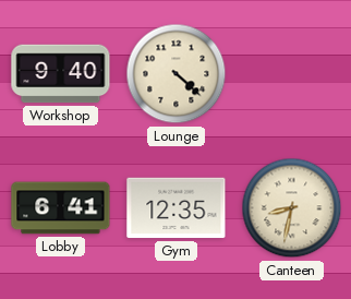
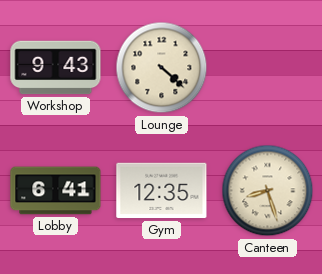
Workshop: 9:40 -> 9:43
Canteen: 8:32 -> 8:27
